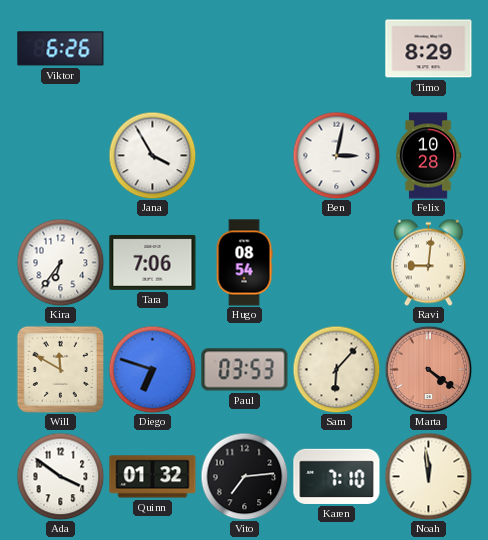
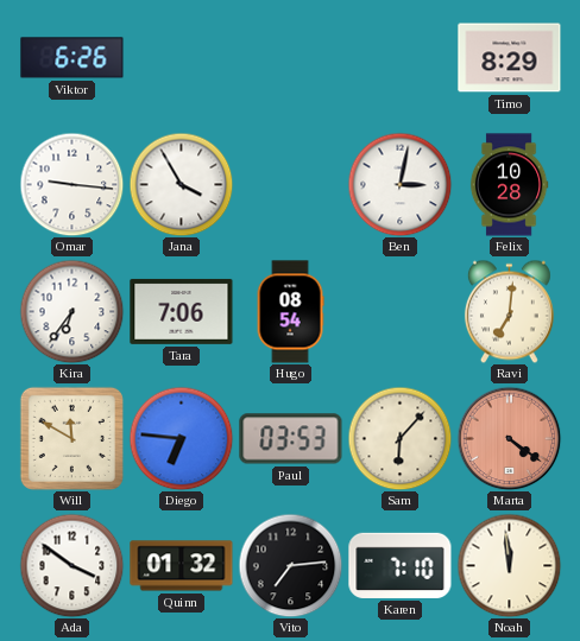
Omar: none -> 9:16
Ravi: 9:01 -> 7:01
Diego: 6:48 -> 6:46
